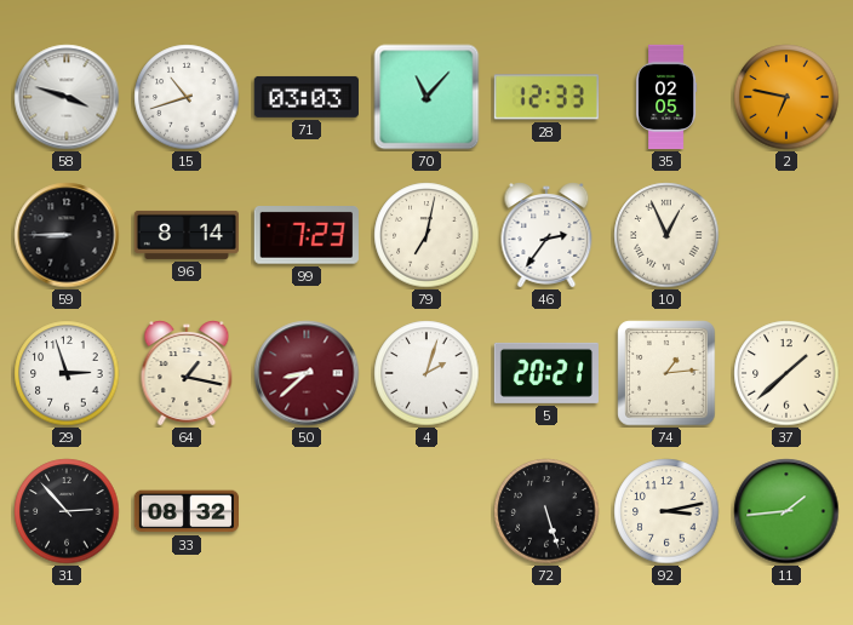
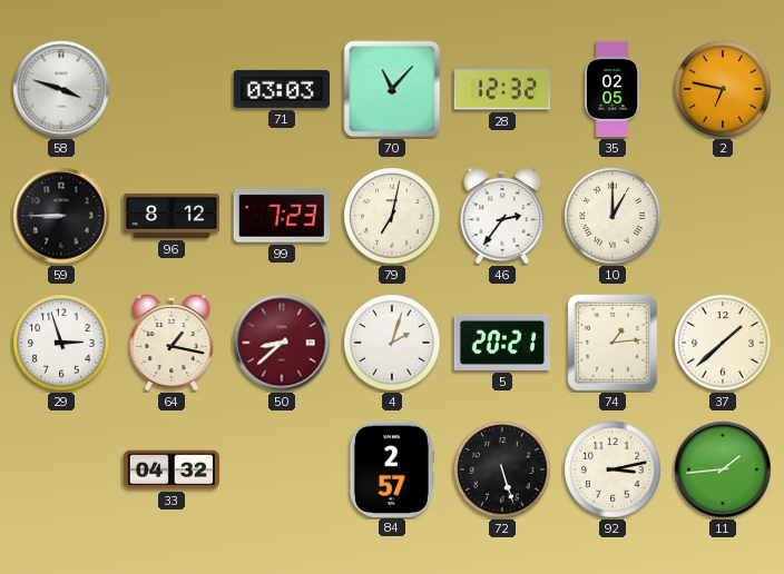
15: 10:42 -> none
28: 12:33 -> 12:32
96: 8:14 -> 8:12
10: 12:56 -> 1:00
31: 2:53 -> none
33: 08:32 -> 04:32
84: none -> 2:57
